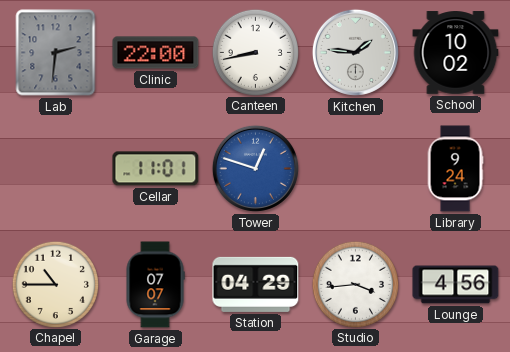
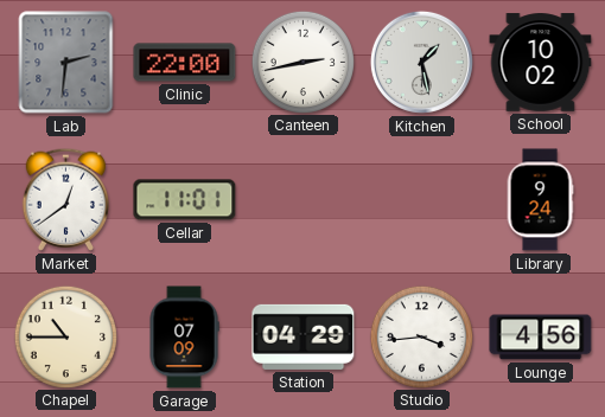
Canteen: 8:43 -> 2:43
Kitchen: 1:46 -> 1:28
Market: none -> 12:39
Tower: 12:48 -> none
Garage: 07:07 -> 07:09
